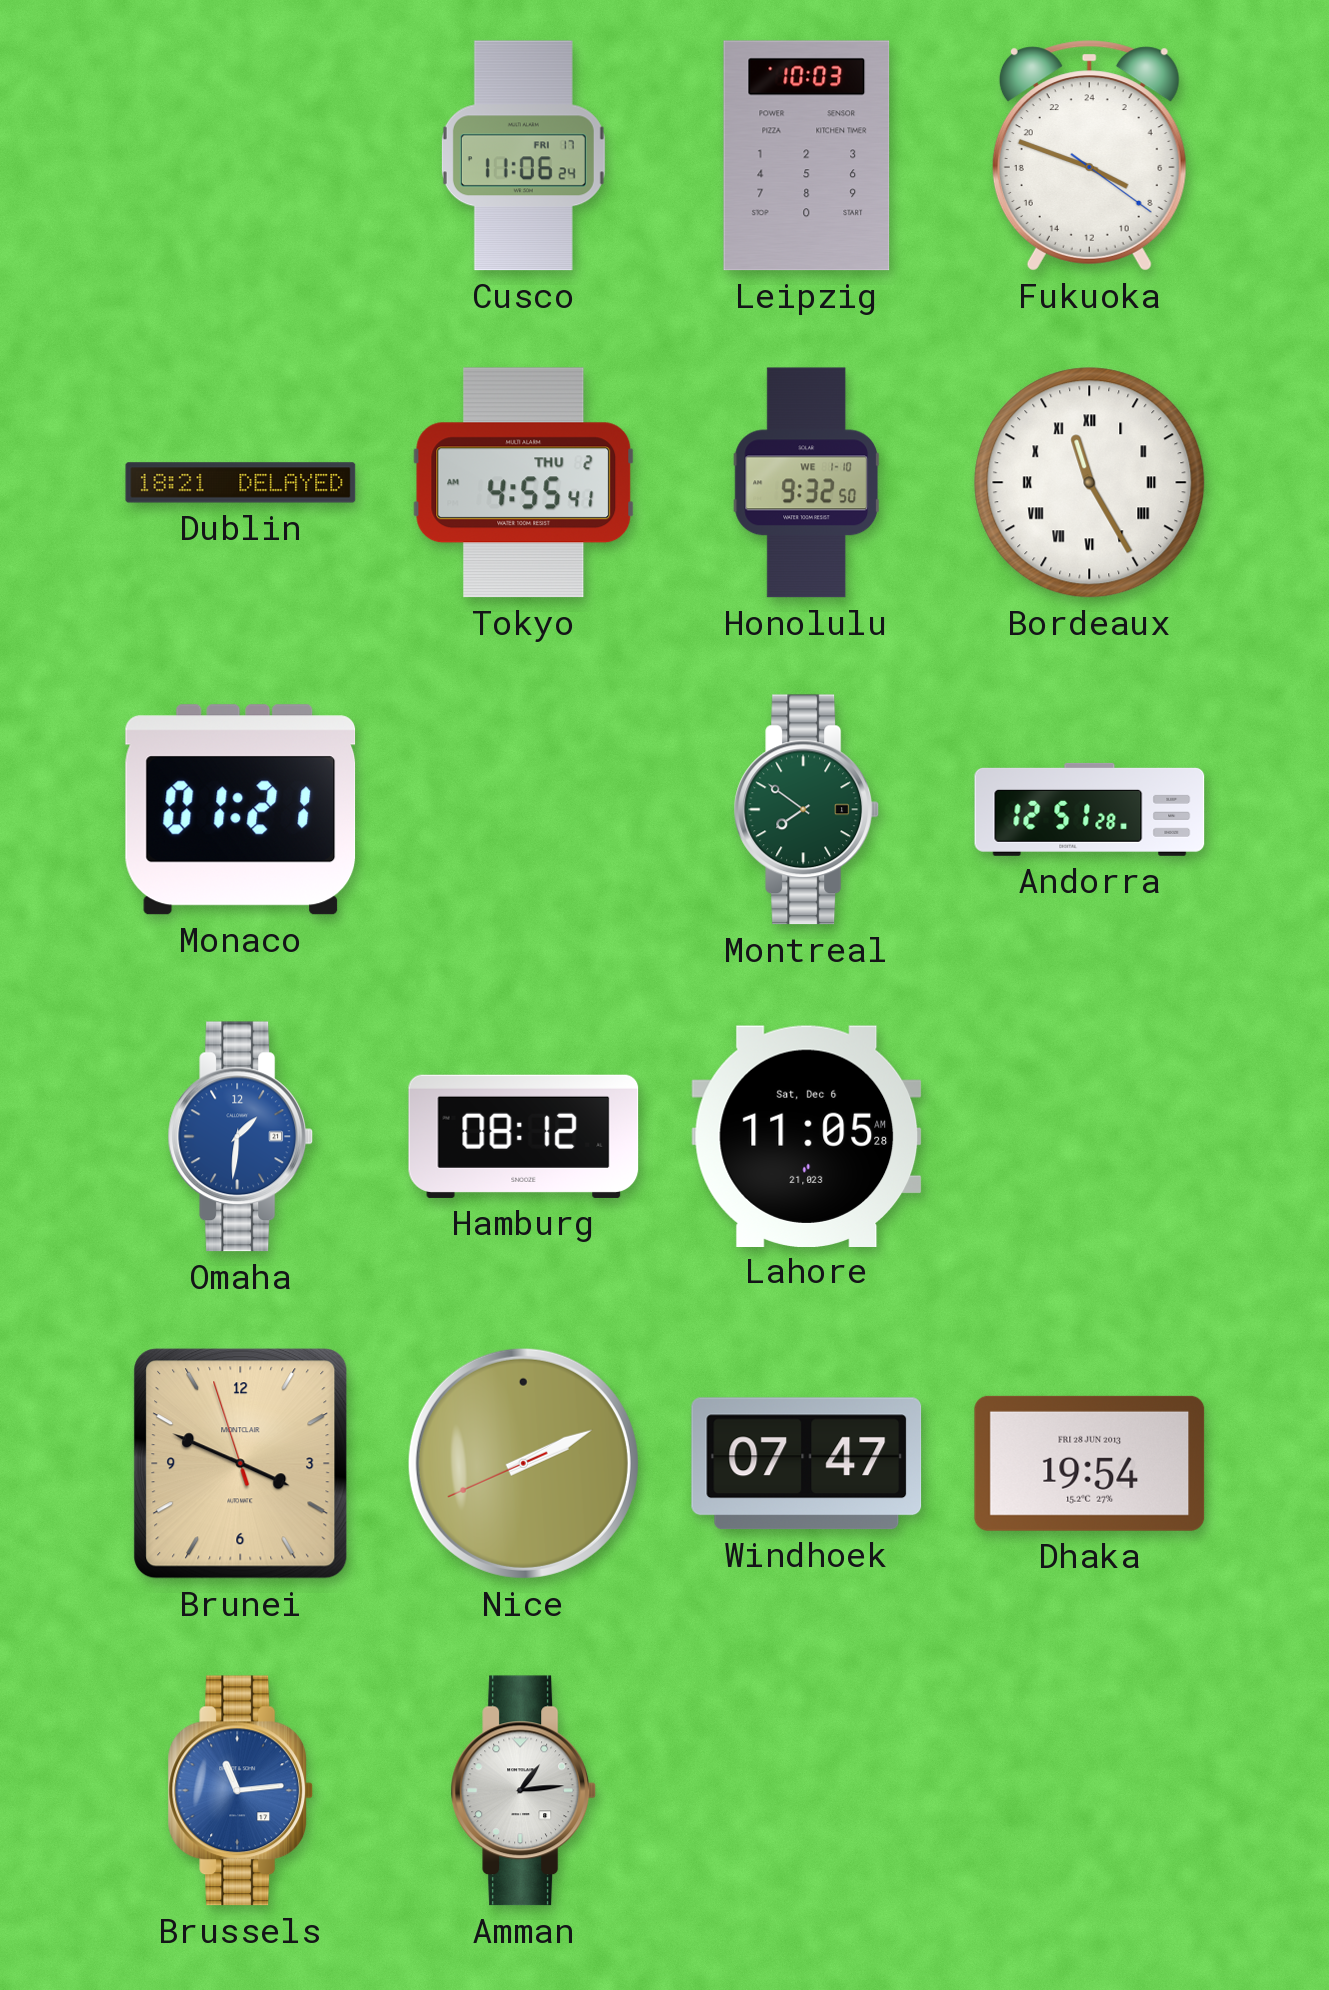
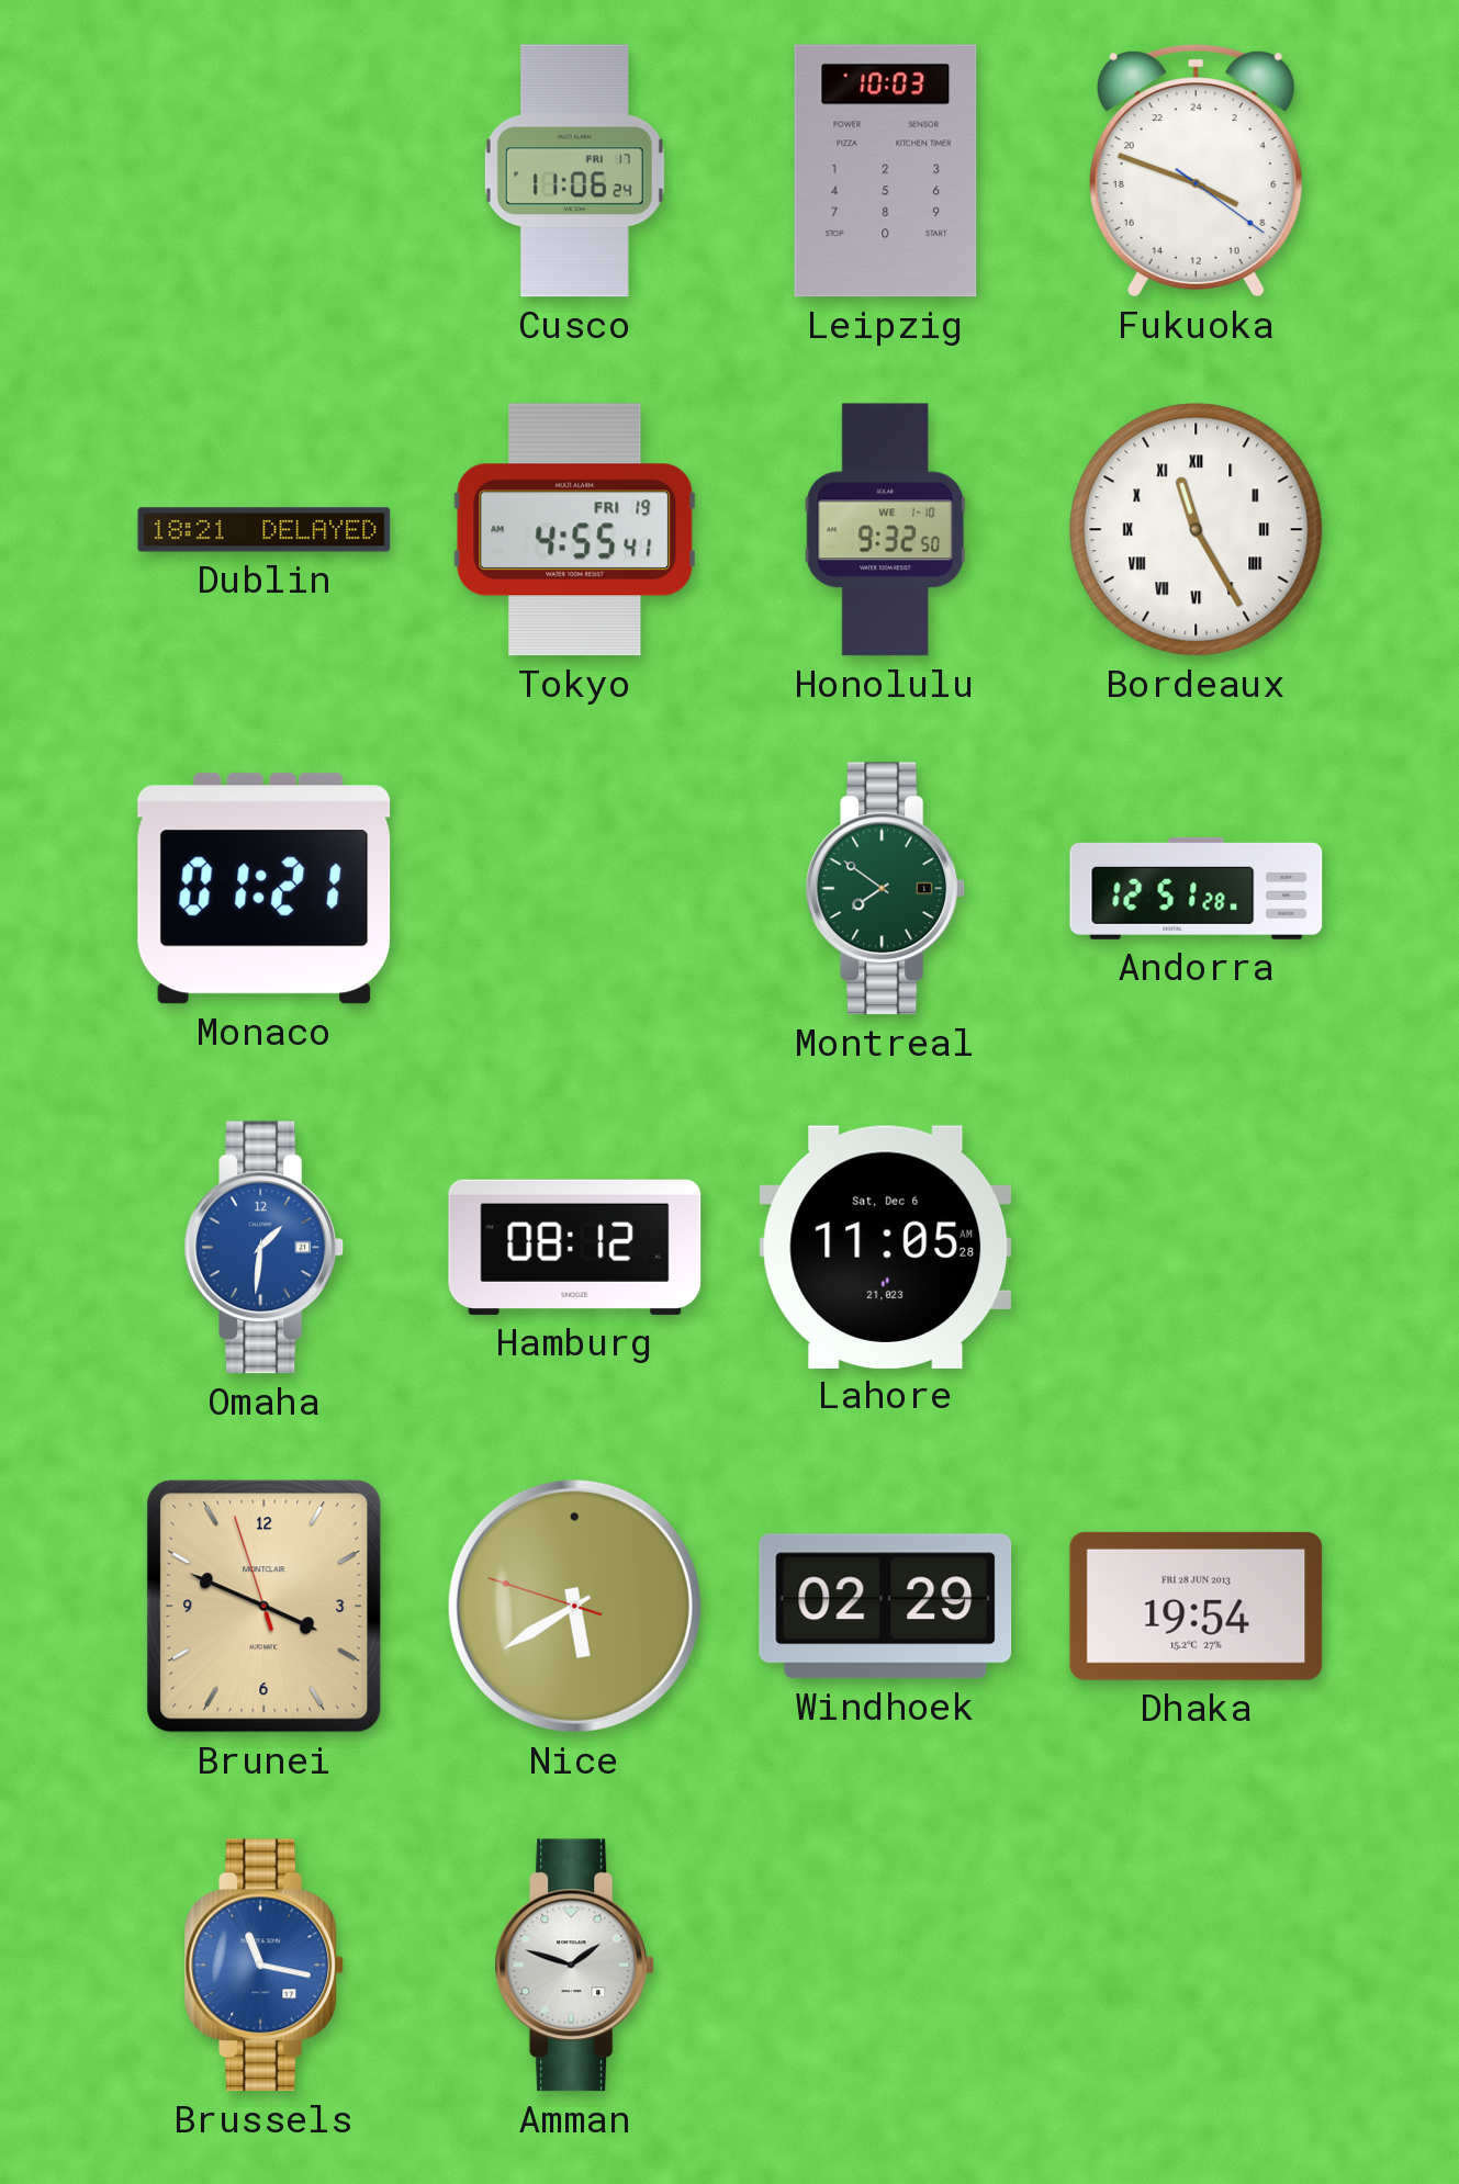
Tokyo date: THU 2 -> FRI 19
Nice: 2:10 -> 5:39
Windhoek: 07:47 -> 02:29
Brussels: 11:14 -> 11:17
Amman: 1:14 -> 1:48
